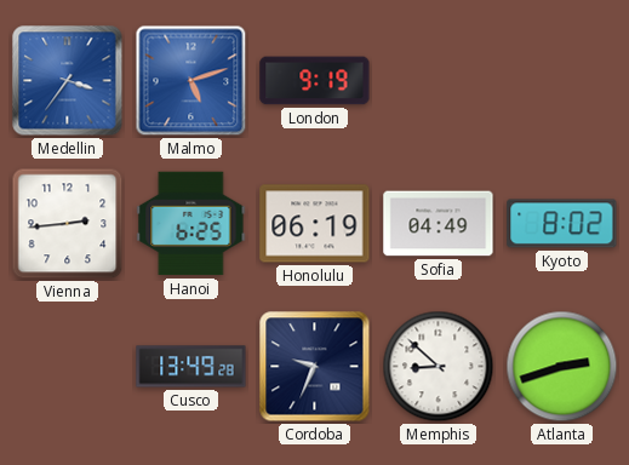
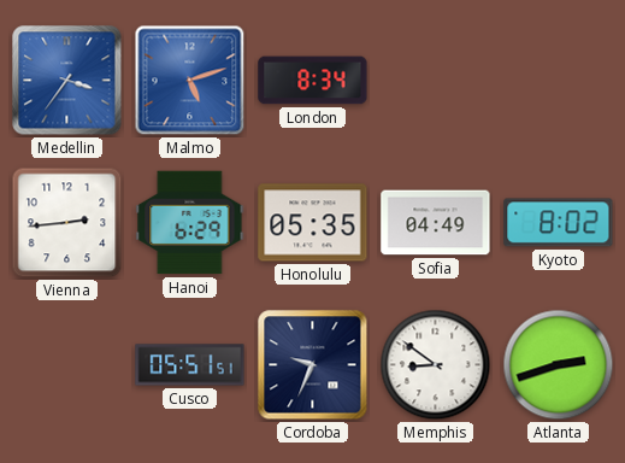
London: 9:19 -> 8:34
Hanoi: 6:25 -> 6:29
Honolulu: 06:19 -> 05:35
Cusco: 13:49 -> 05:51
Memphis: 8:52 -> 8:51
